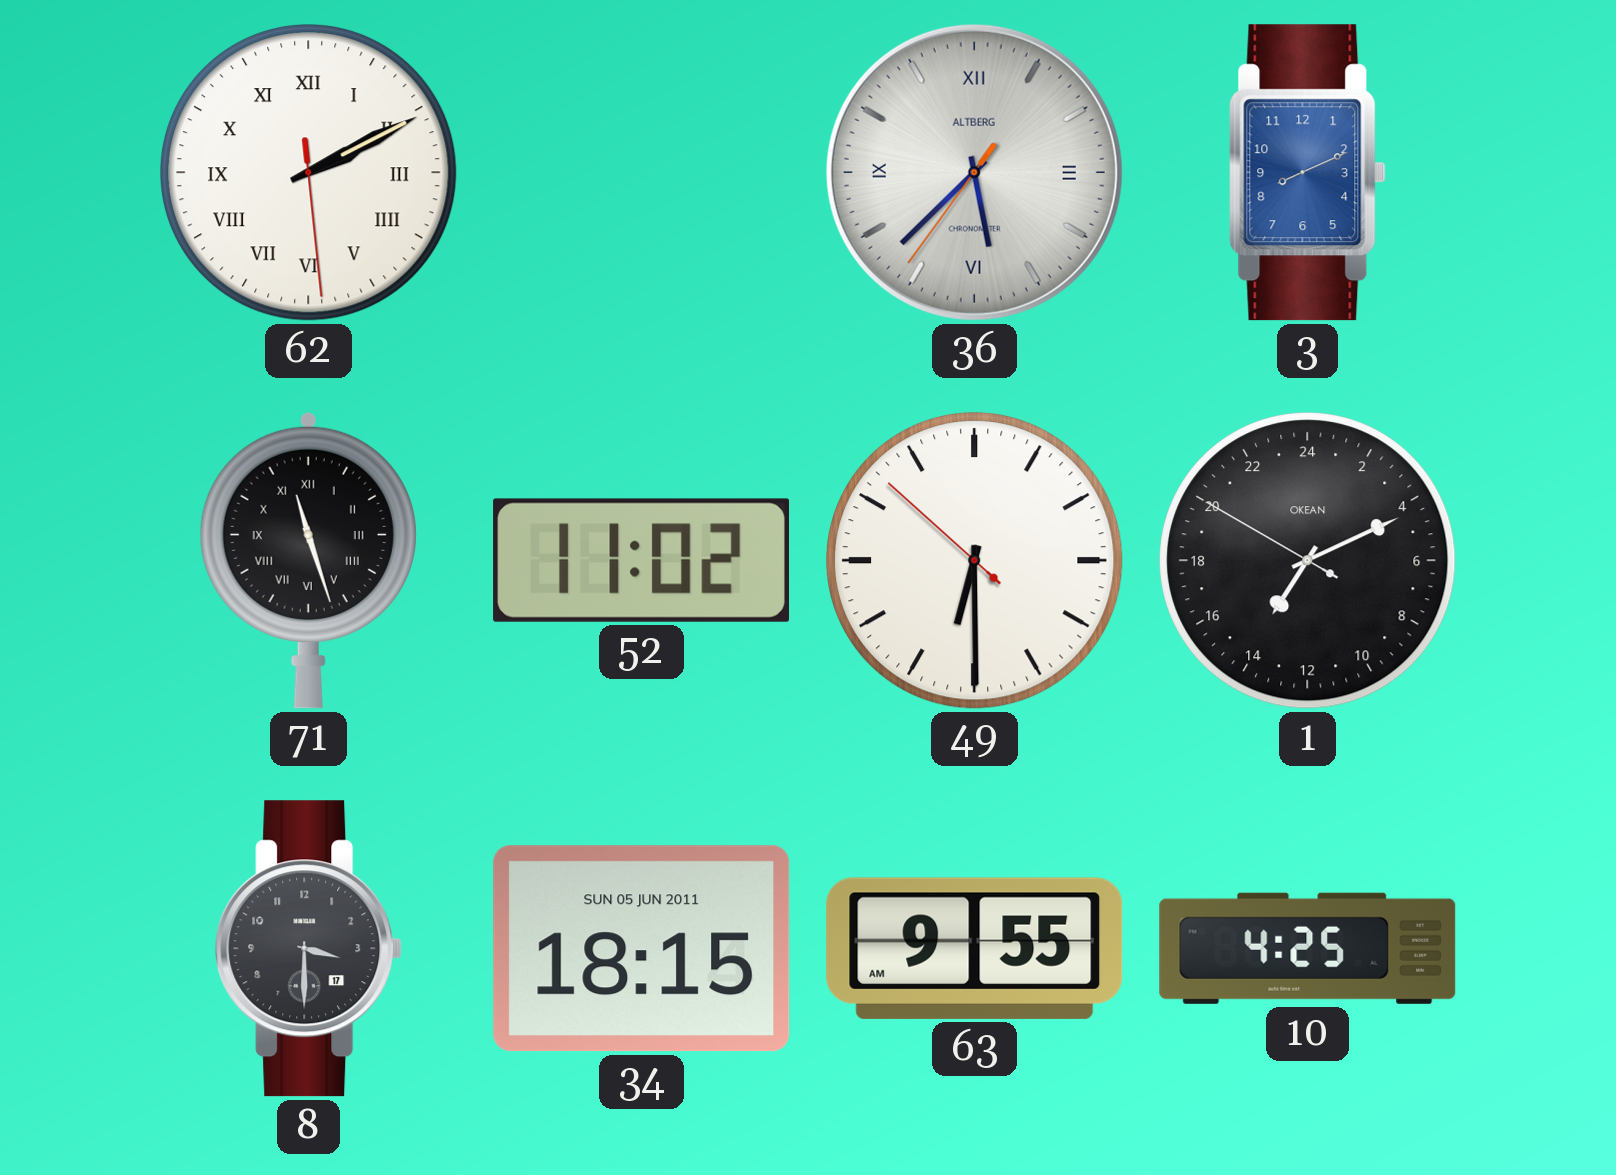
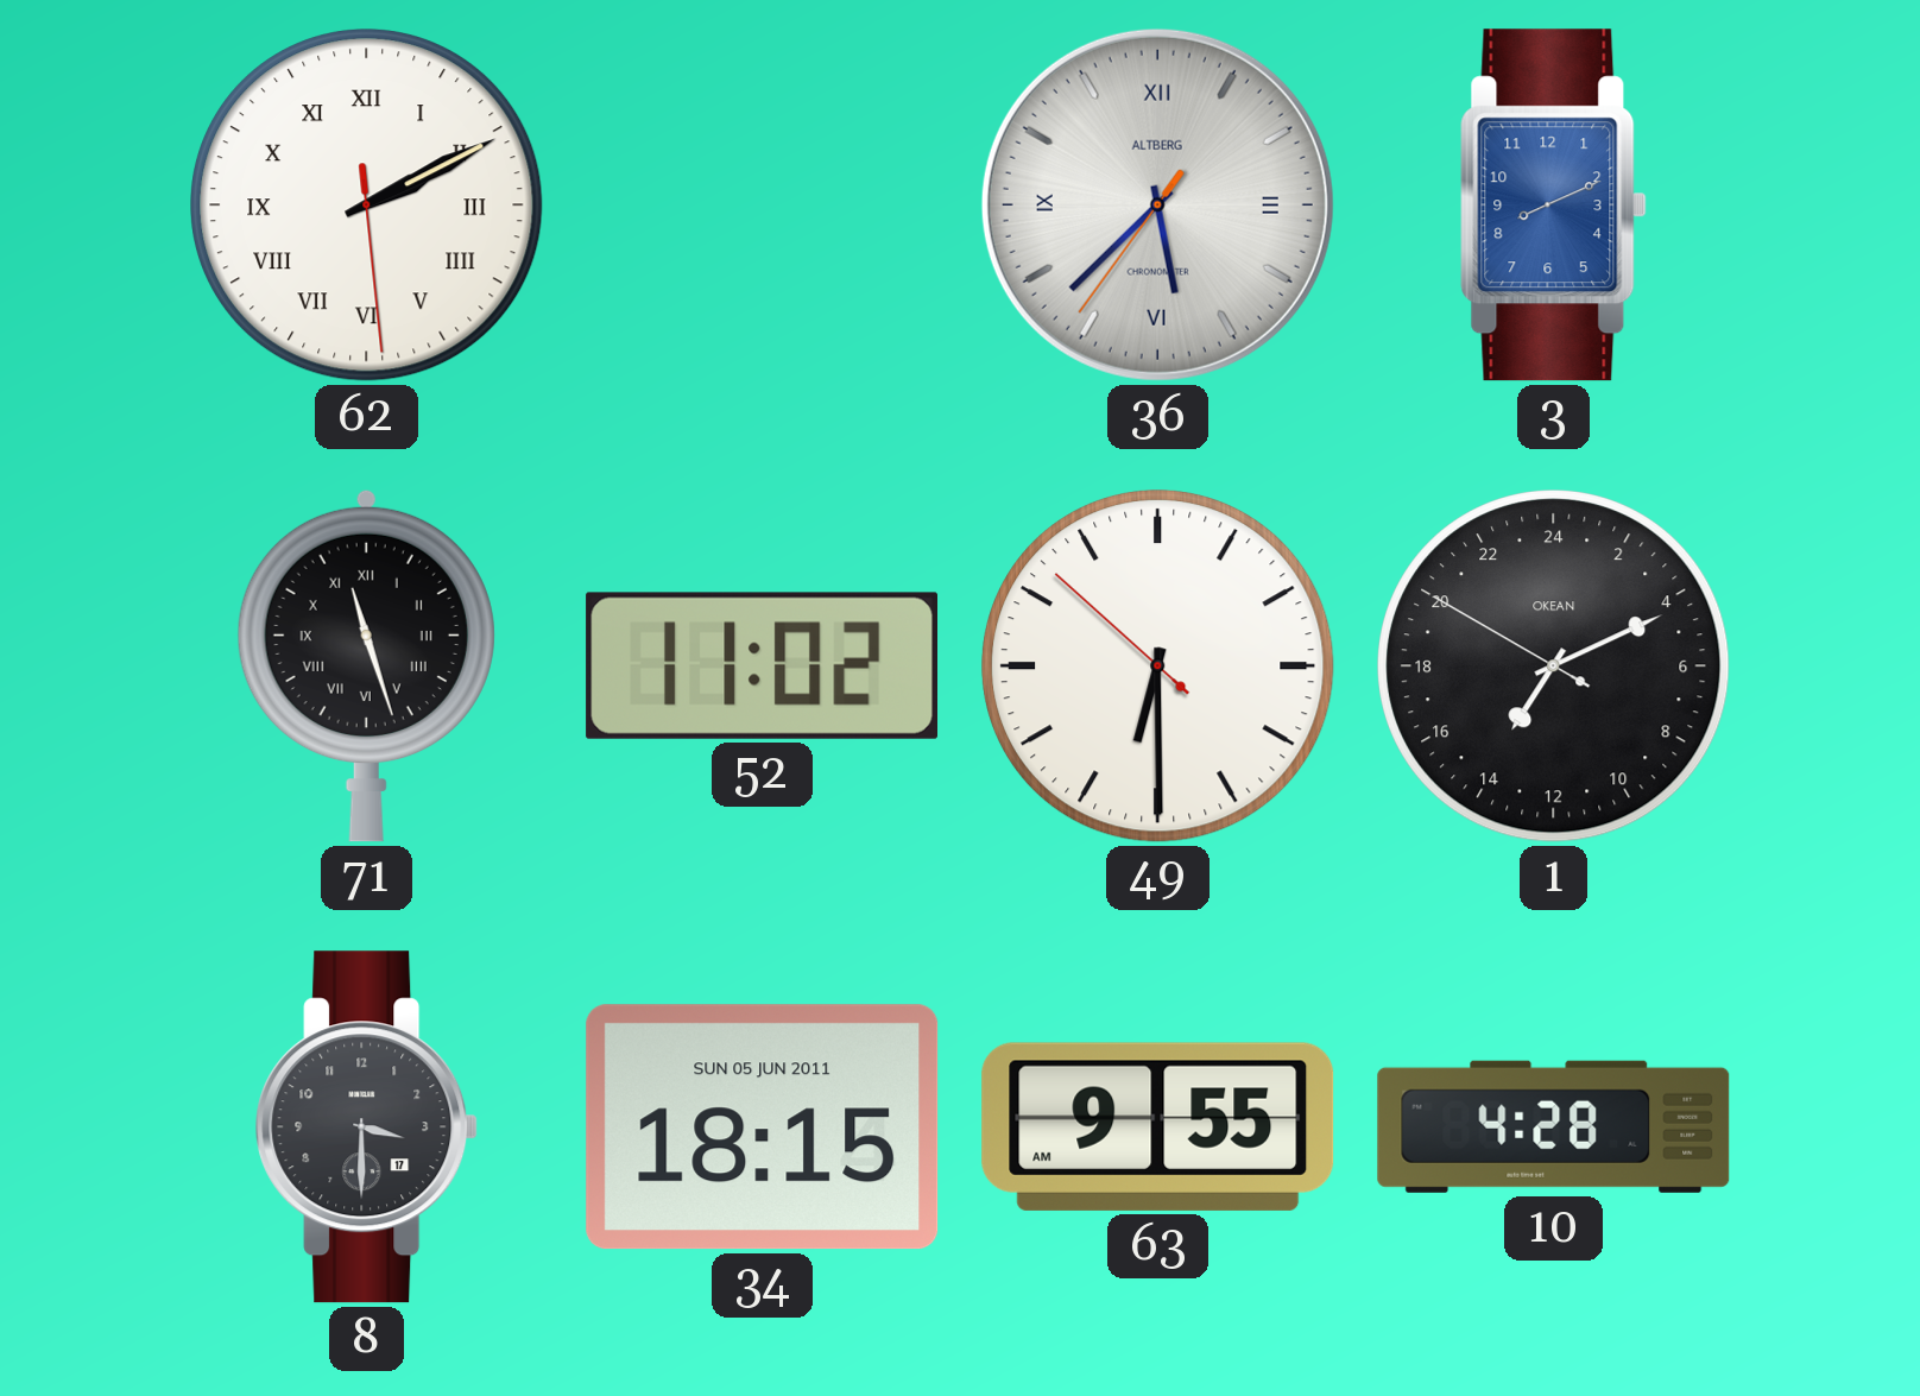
10: 4:25 -> 4:28
